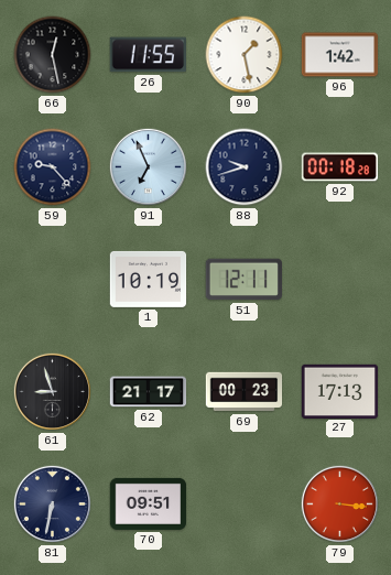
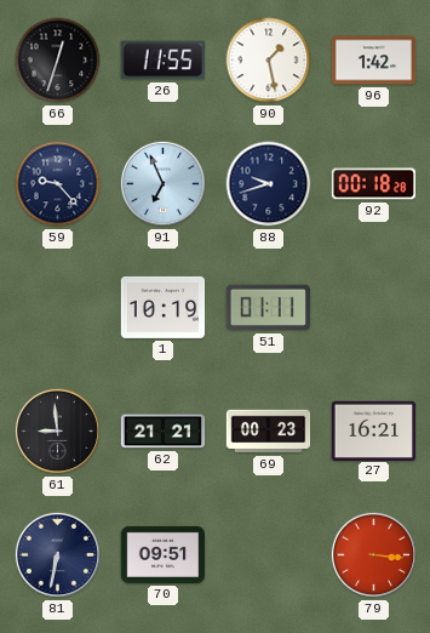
66: 12:28 -> 12:33
51: 12:11 -> 01:11
61: 8:57 -> 8:59
62: 21:17 -> 21:21
27: 17:13 -> 16:21
